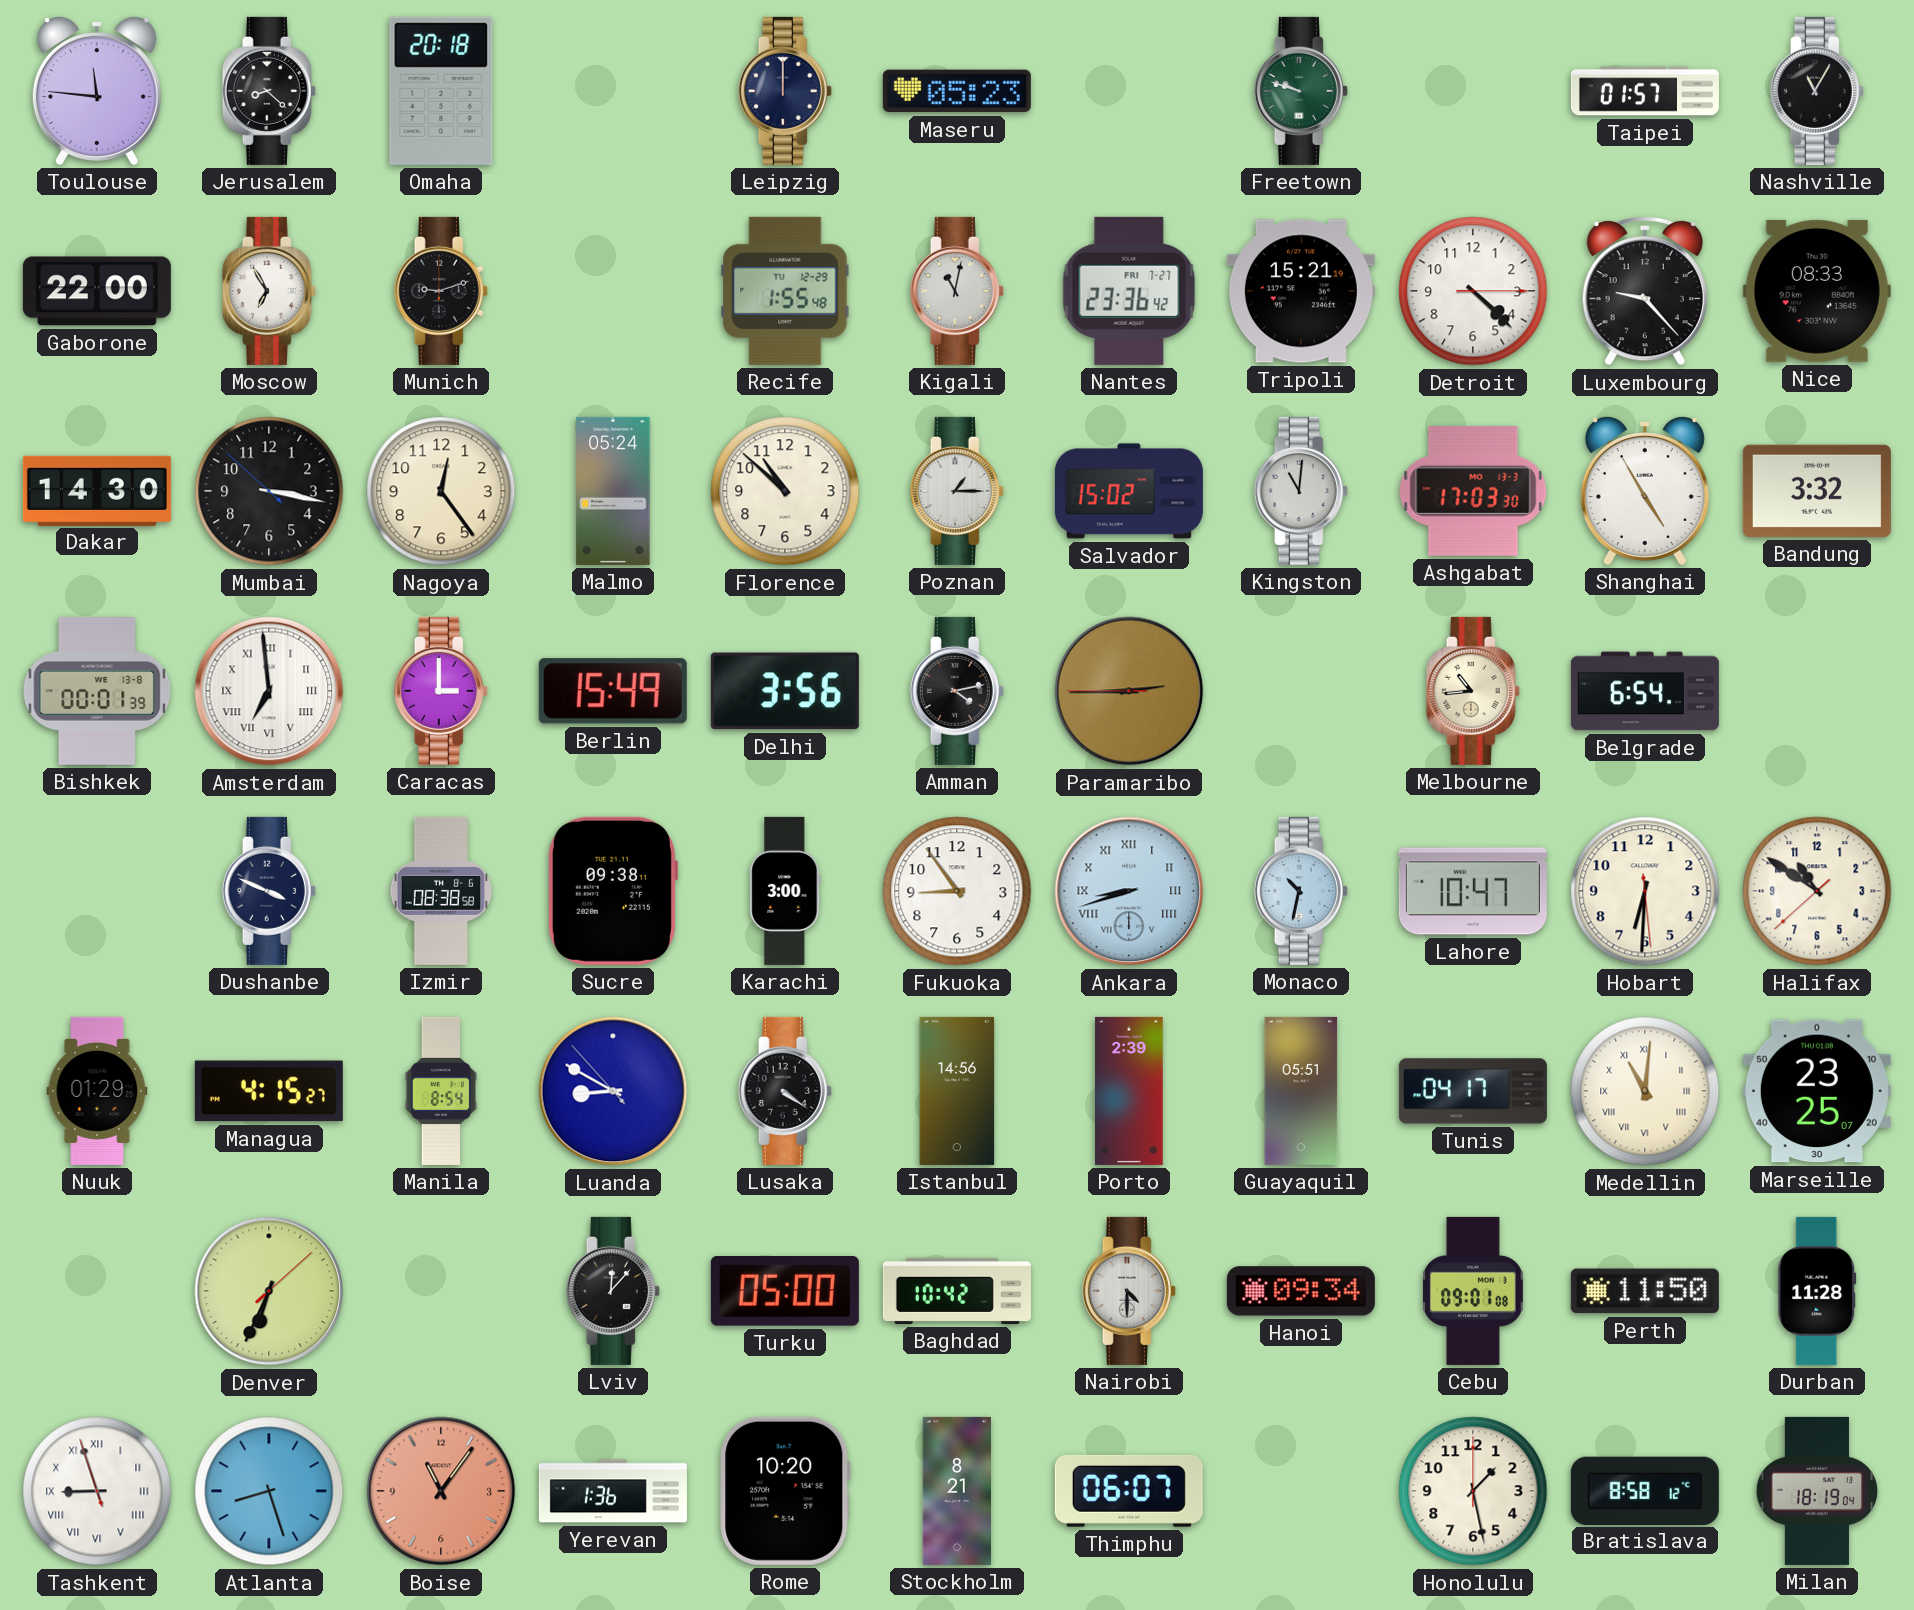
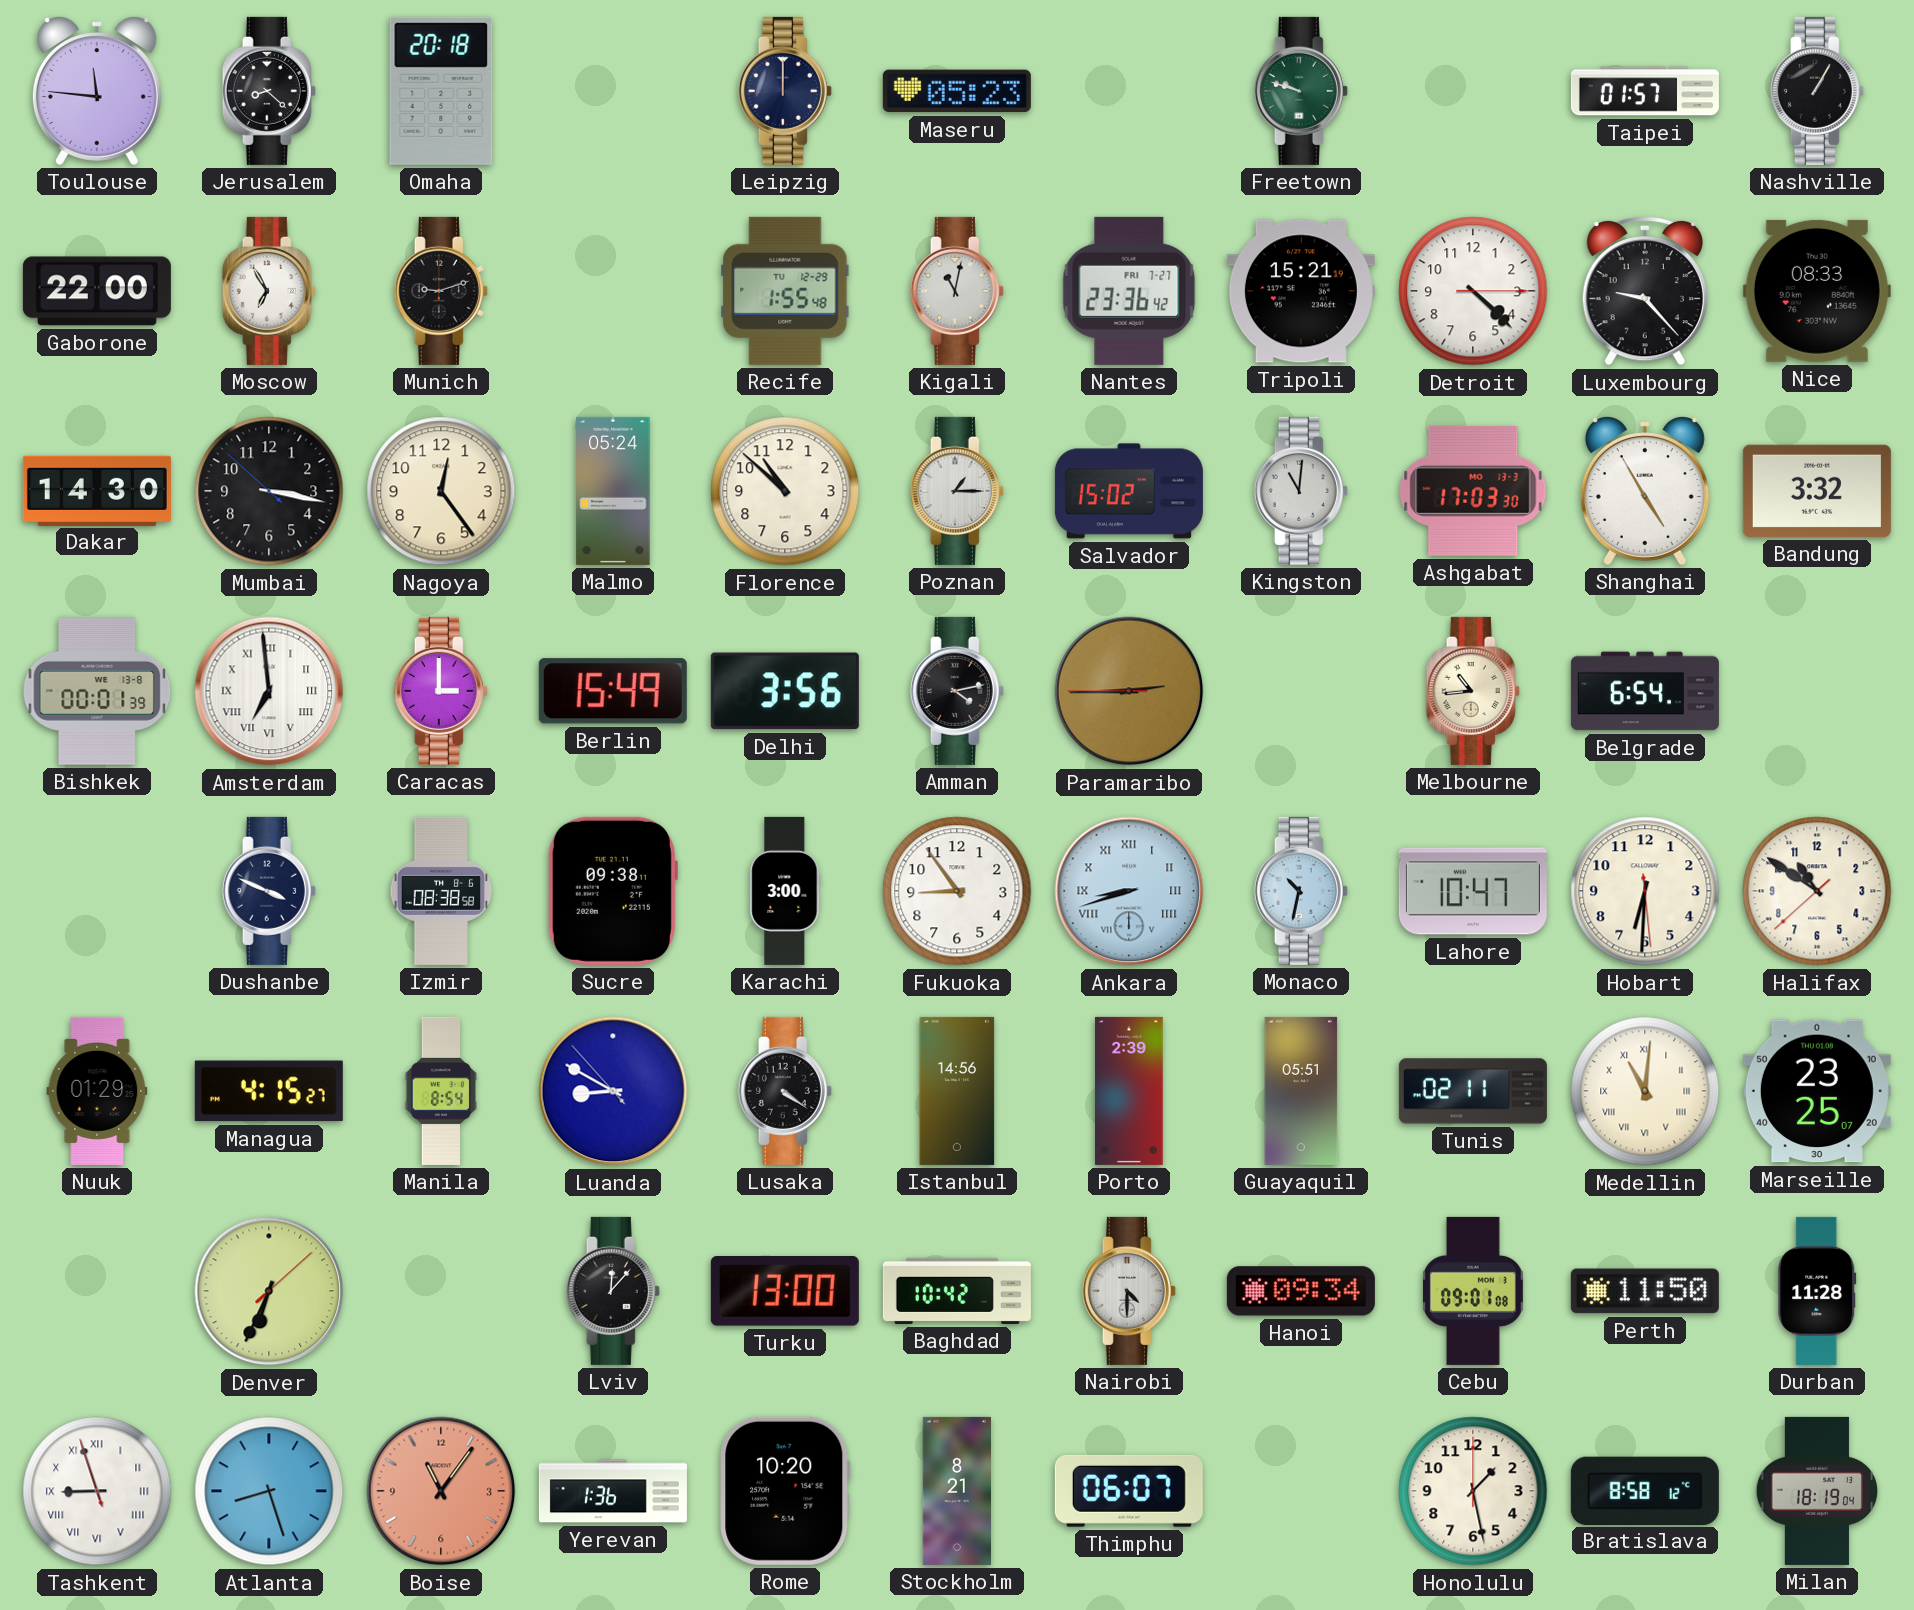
Nashville: 11:05 -> 1:05
Tunis: 04:17 -> 02:11
Turku: 05:00 -> 13:00
